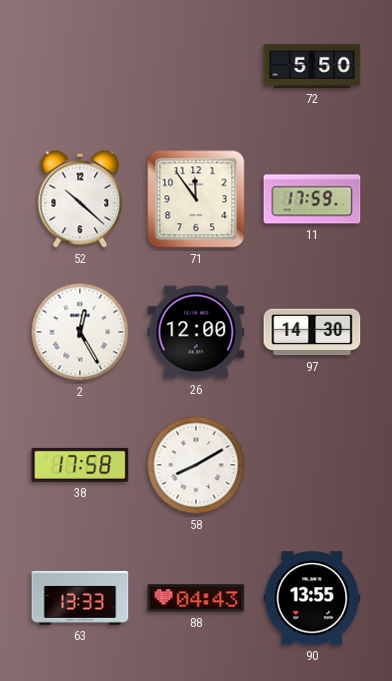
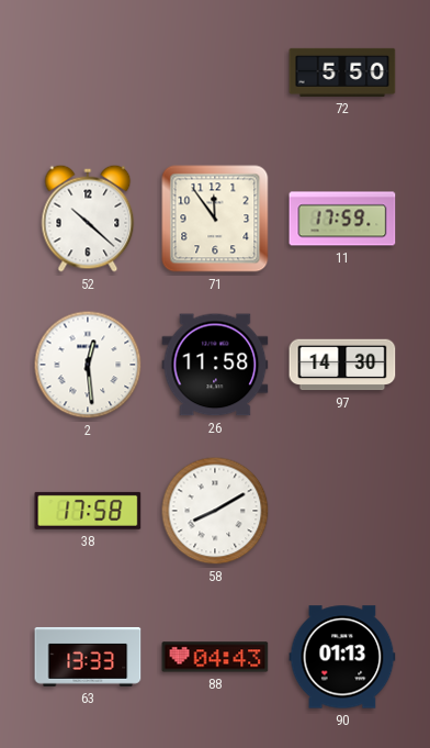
2: 12:25 -> 12:29
26: 12:00 -> 11:58
90: 13:55 -> 01:13
